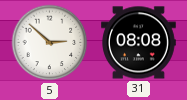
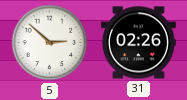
31: 08:08 -> 02:26
